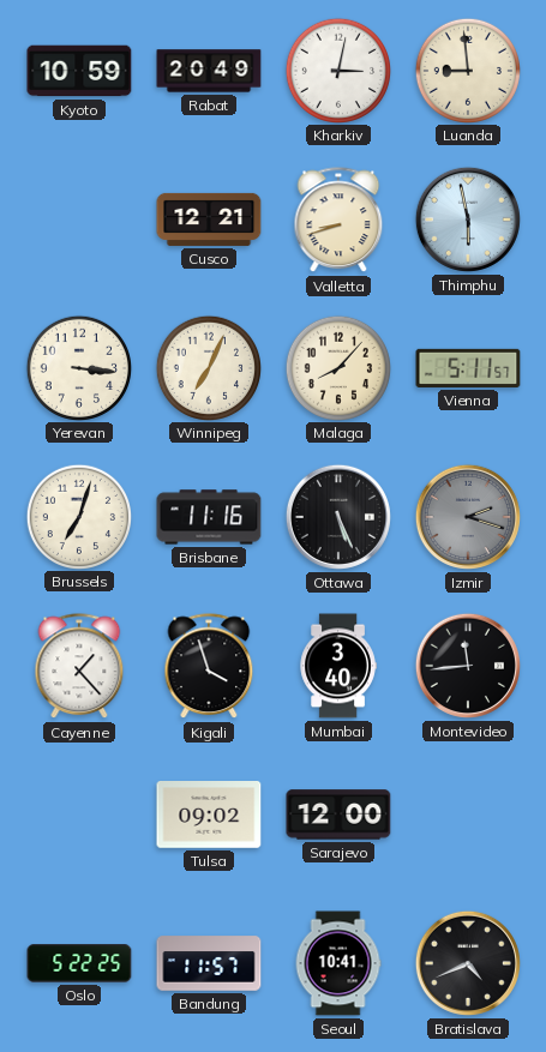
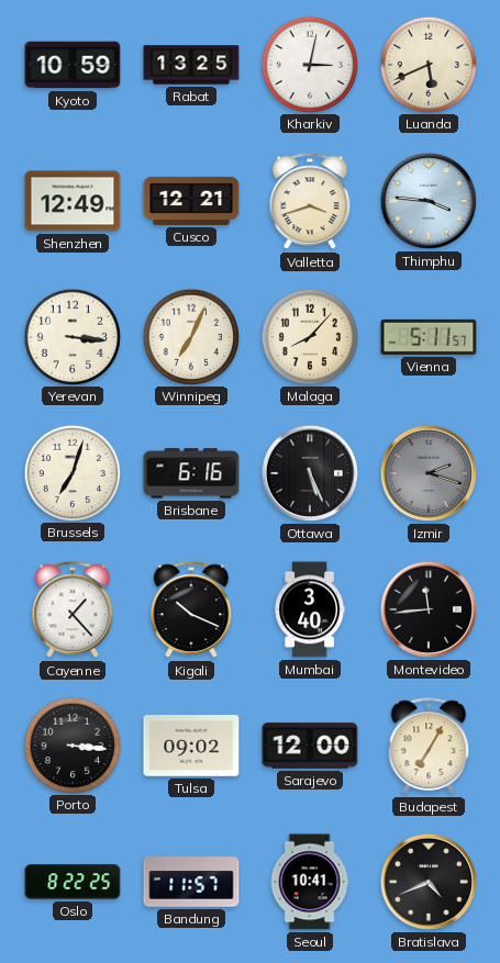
Rabat: 20:49 -> 13:25
Luanda: 8:59 -> 5:41
Shenzhen: none -> 12:49
Valletta: 8:42 -> 3:42
Thimphu: 5:58 -> 3:46
Brisbane: 11:16 -> 6:16
Kigali: 3:57 -> 10:19
Porto: none -> 3:16
Budapest: none -> 7:05
Oslo: 5:22 -> 8:22
